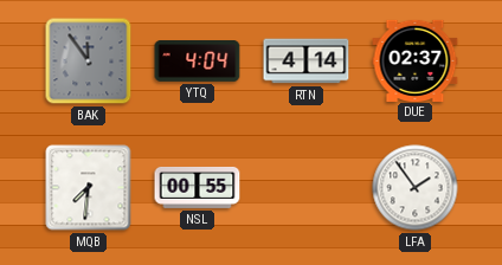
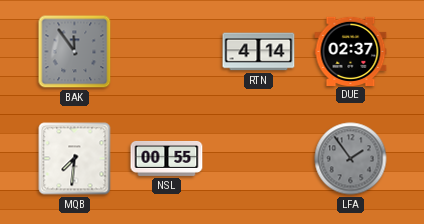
YTQ: 4:04 -> none
LFA dial: white -> grey
